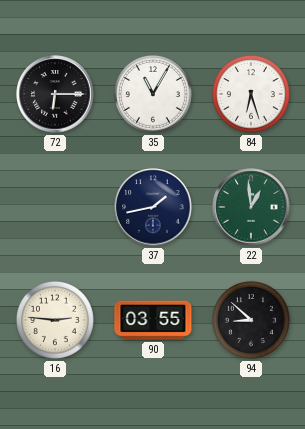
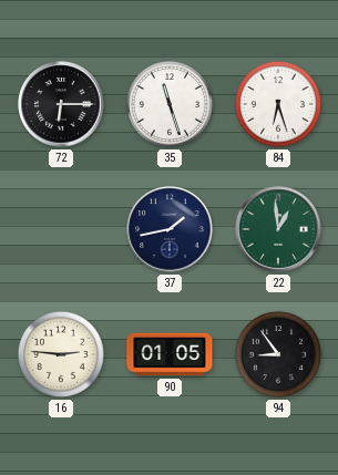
35: 11:05 -> 11:27
90: 03:55 -> 01:05
94: 8:52 -> 8:54
